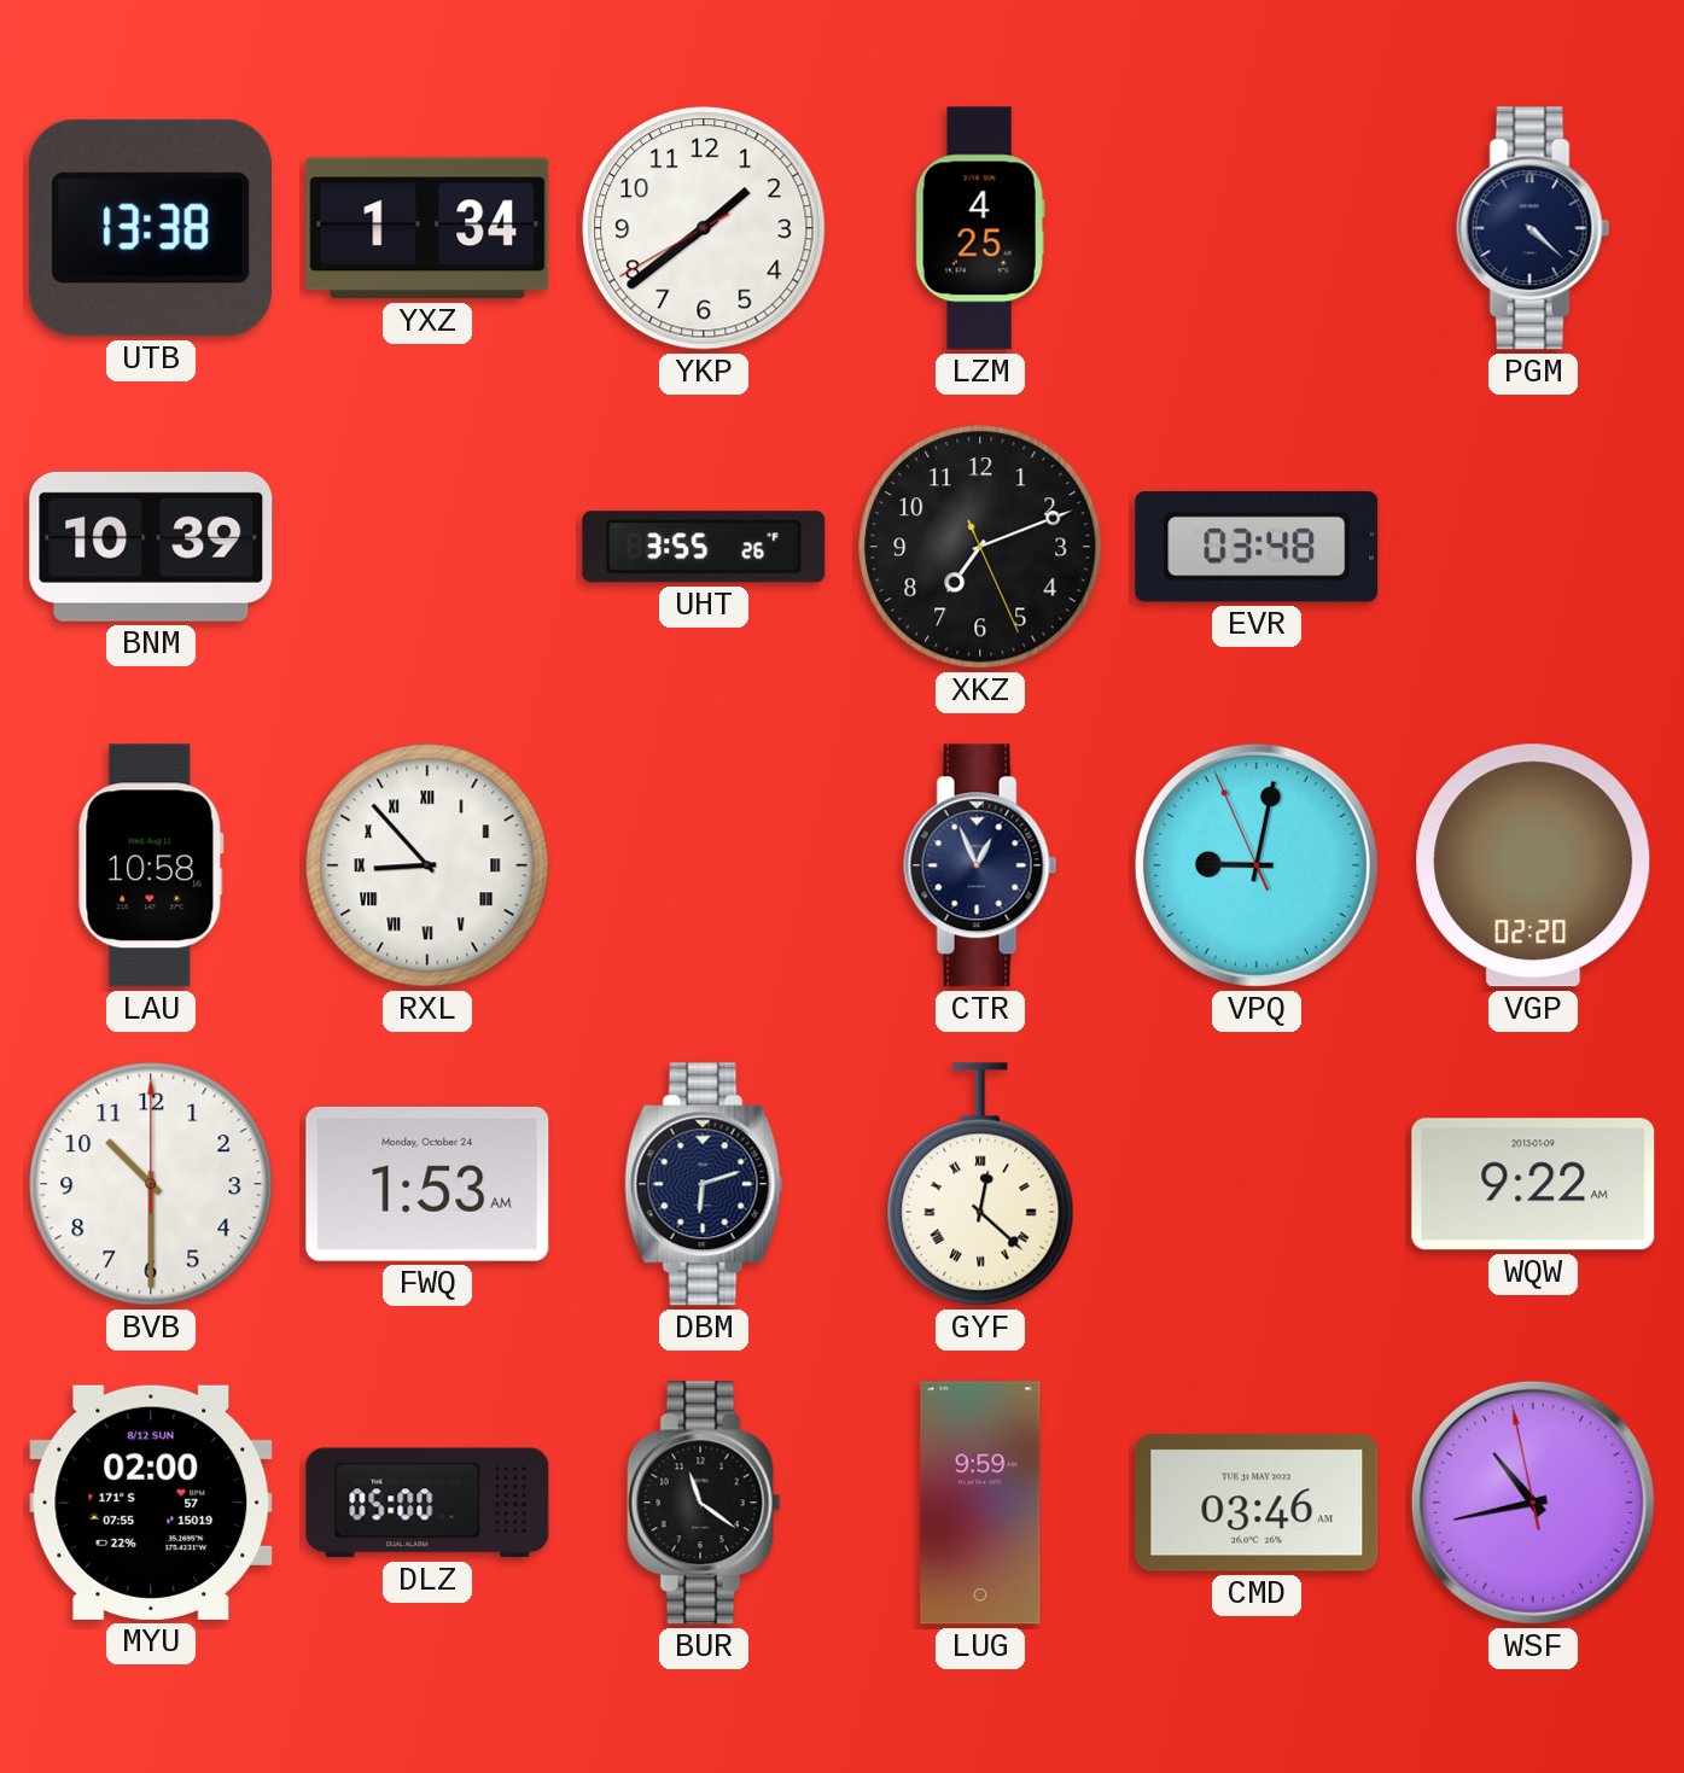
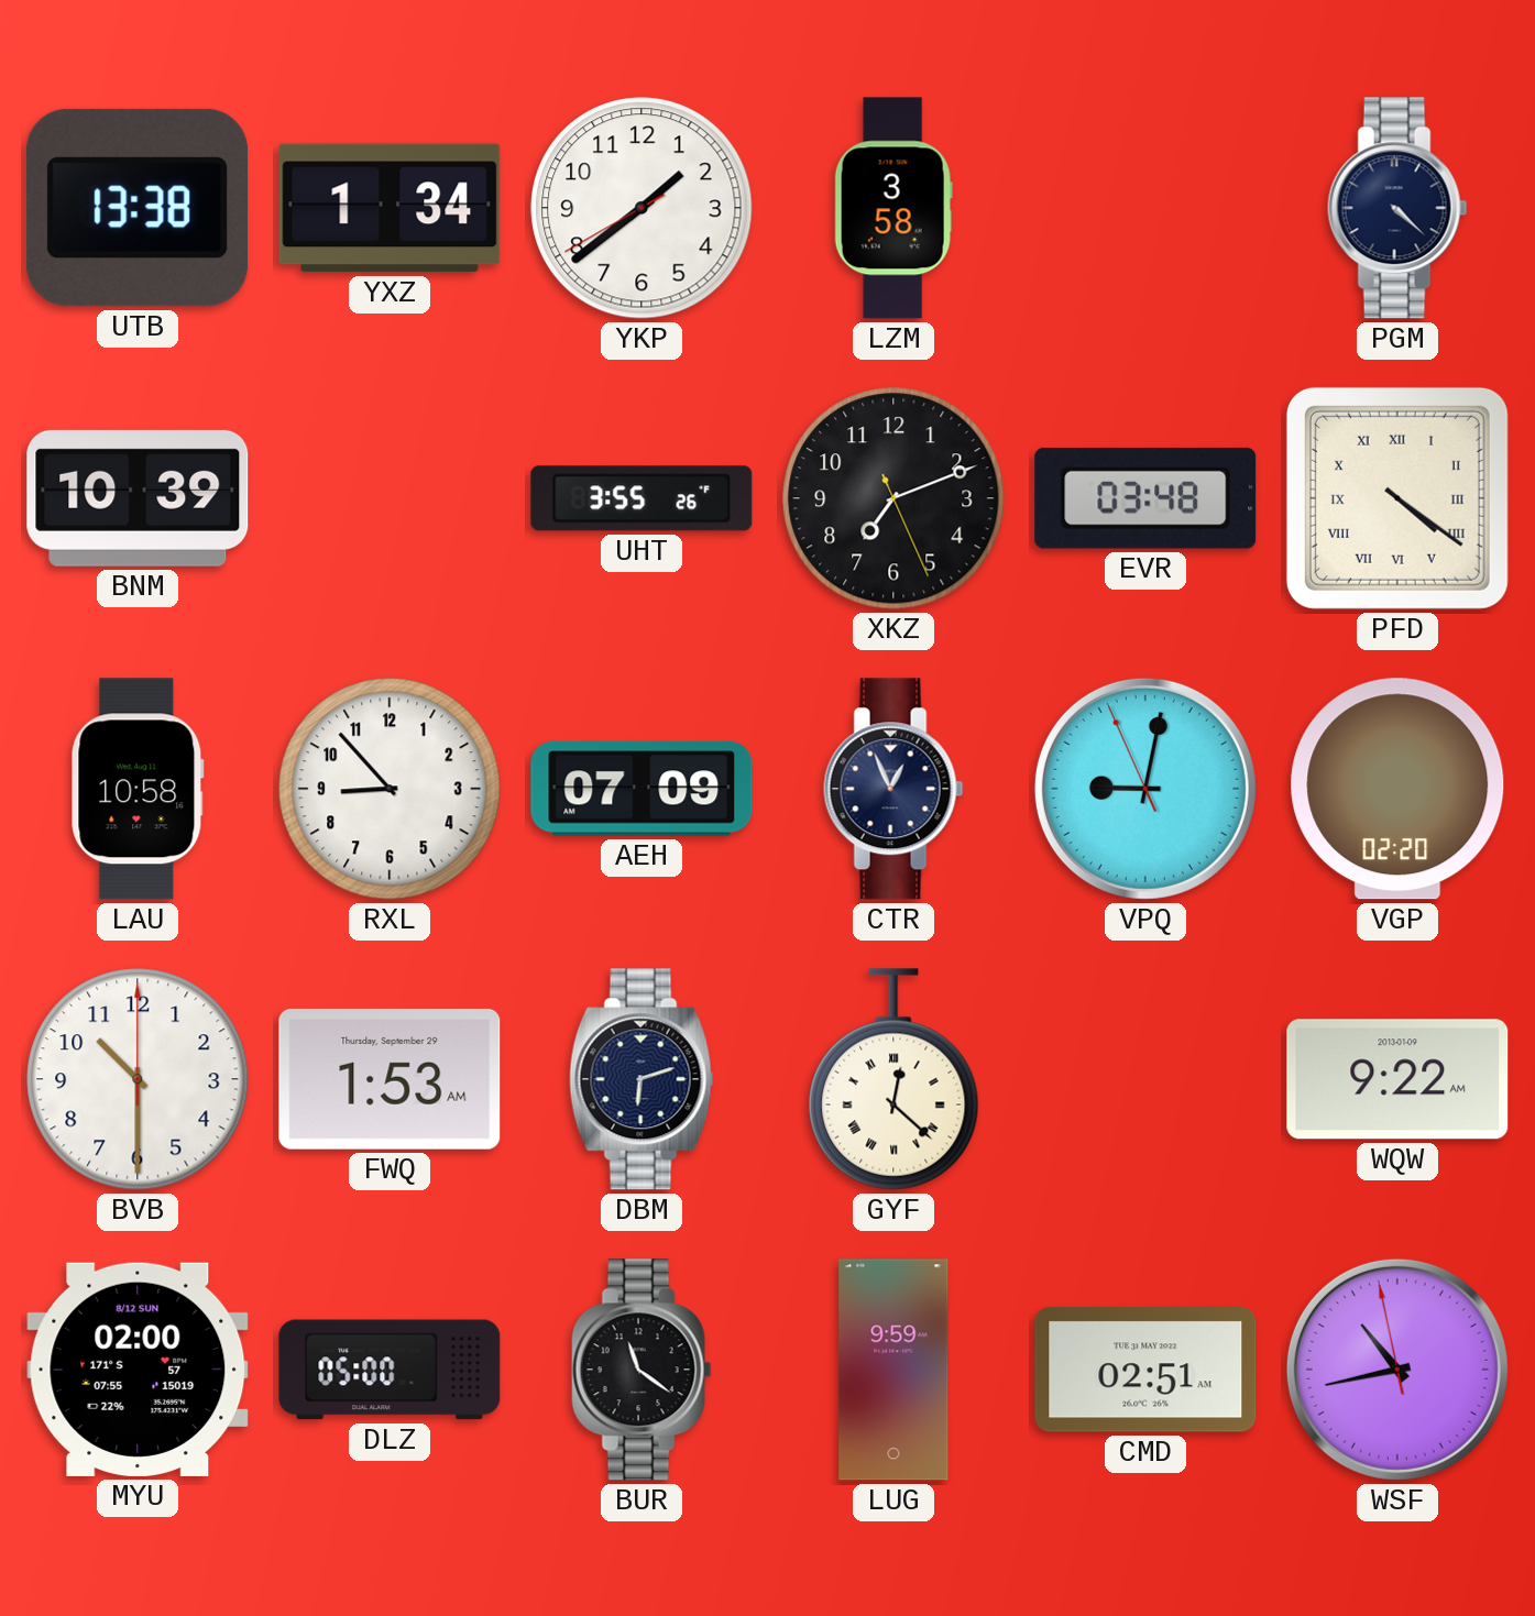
LZM: 4:25 -> 3:58
PFD: none -> 4:21
RXL numerals: Roman -> Arabic
AEH: none -> 07:09
FWQ date: Monday, October 24 -> Thursday, September 29
CMD: 03:46 -> 02:51
